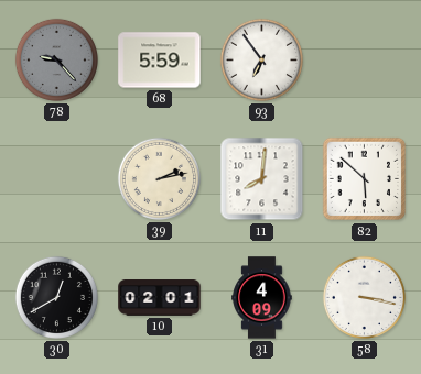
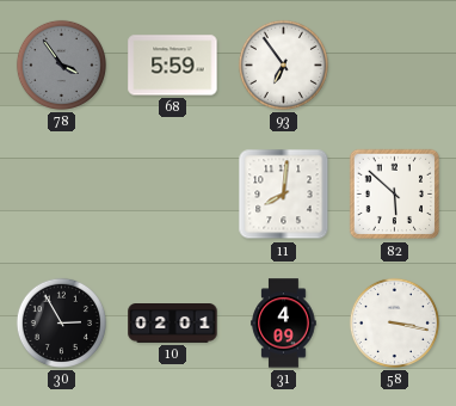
78: 9:23 -> 3:54
39: 2:13 -> none
30: 12:40 -> 2:55
